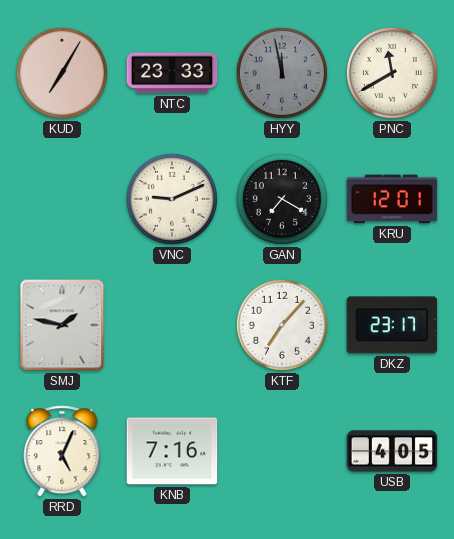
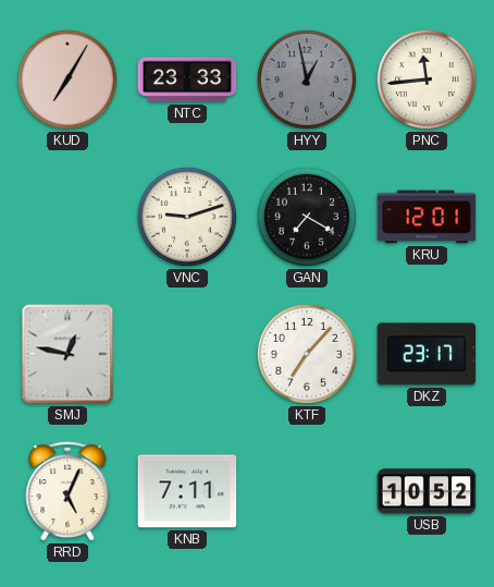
HYY: 11:58 -> 12:58
PNC: 11:40 -> 11:44
VNC: 9:11 -> 9:12
SMJ: 1:47 -> 12:47
KNB: 7:16 -> 7:11
USB: 4:05 -> 10:52
